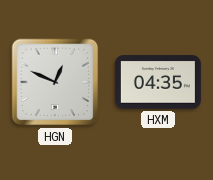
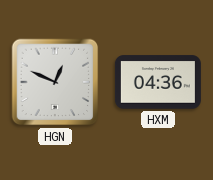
HXM: 04:35 -> 04:36
